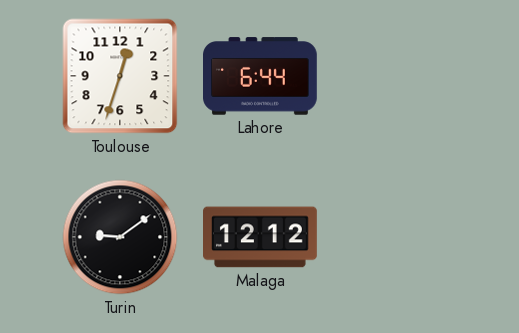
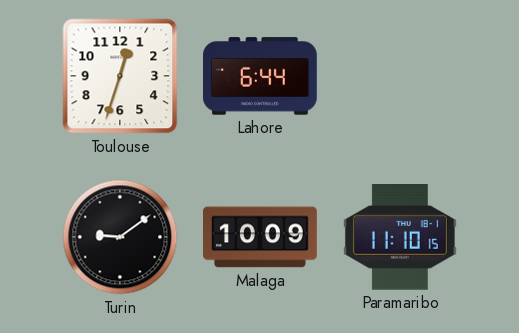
Malaga: 12:12 -> 10:09
Paramaribo: none -> 11:10
